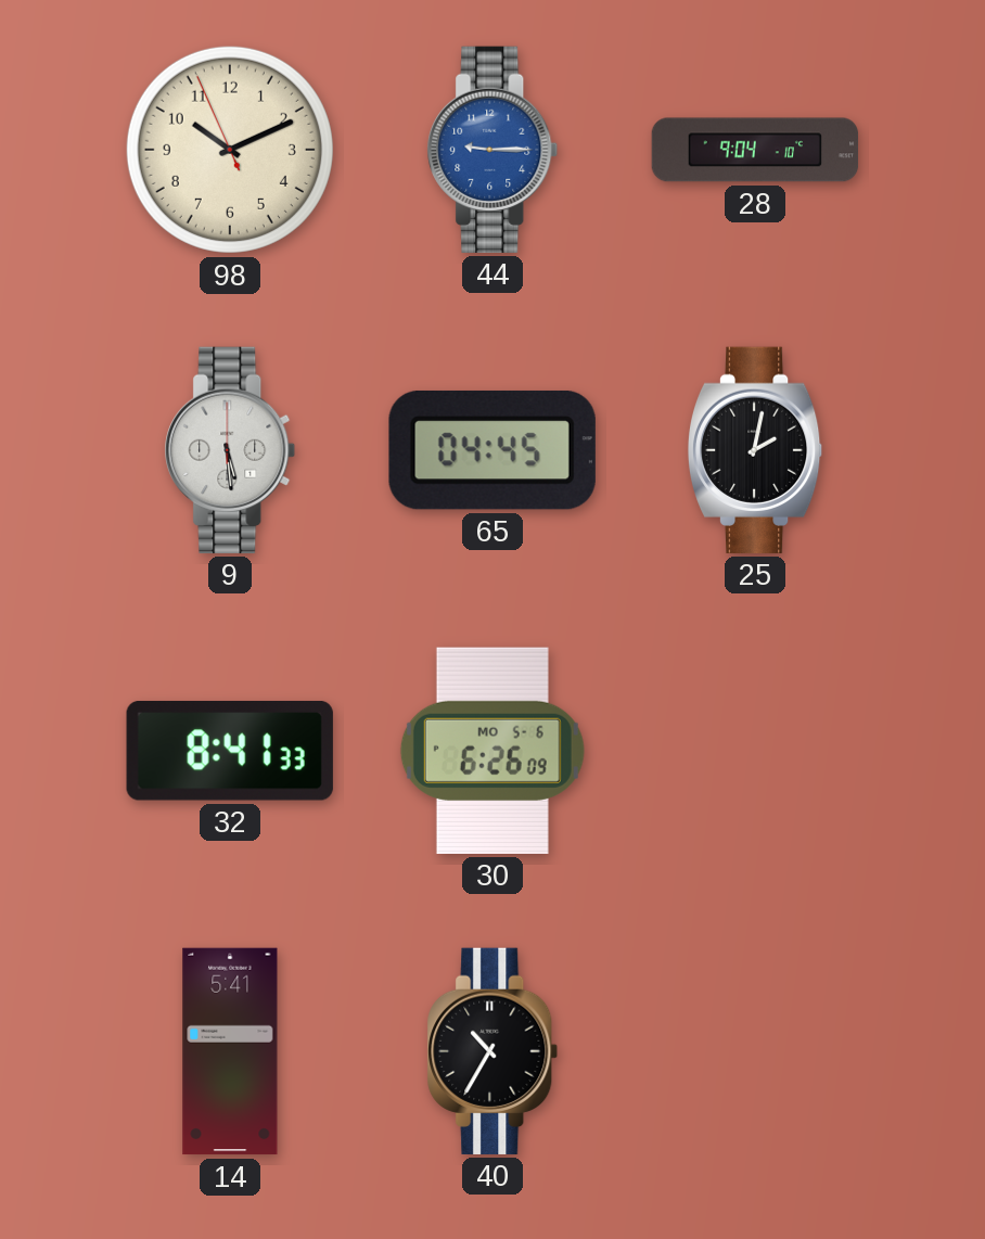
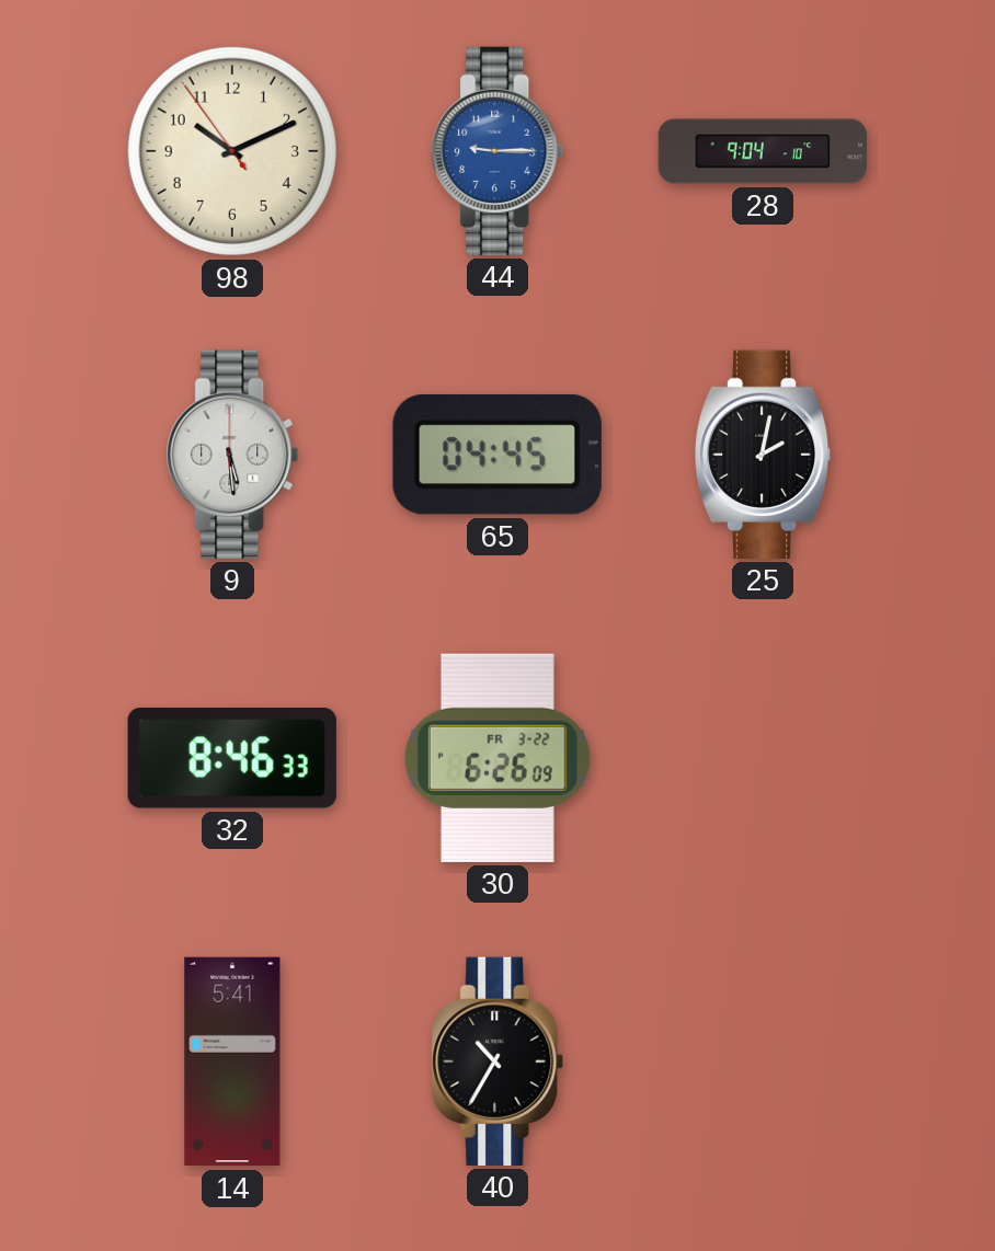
98: 10:10:56 -> 10:10:54
32: 8:41 -> 8:46
30 date: MO 5-6 -> FR 3-22
